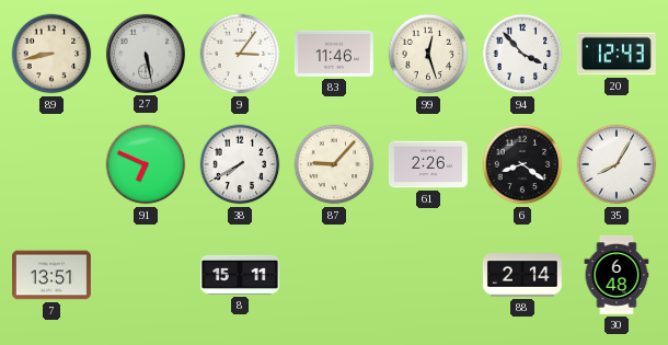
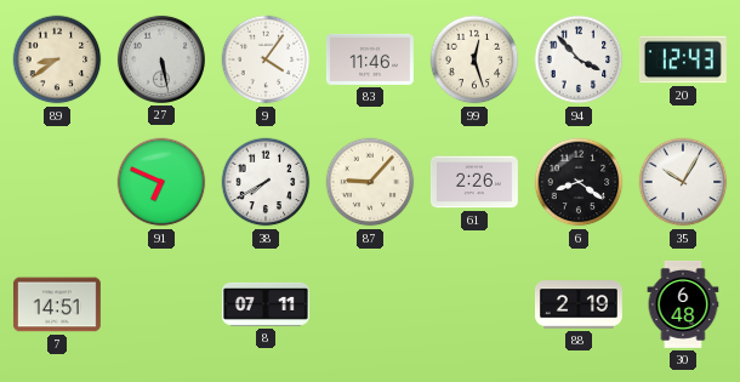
89: 8:43 -> 8:39
9: 3:06 -> 4:06
35: 8:05 -> 10:05
7: 13:51 -> 14:51
8: 15:11 -> 07:11
88: 2:14 -> 2:19
